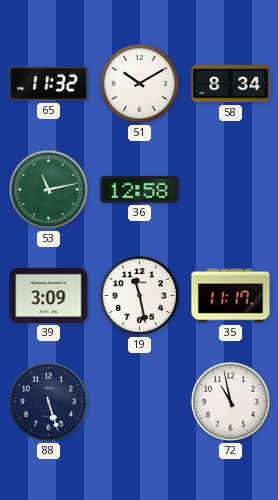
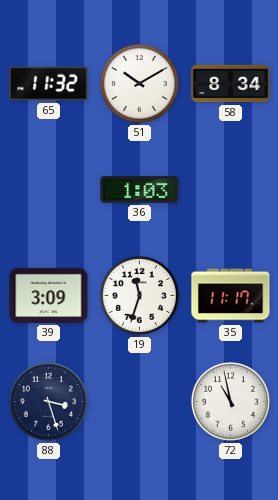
53: 11:13 -> none
36: 12:58 -> 1:03
19: 11:28 -> 11:33
88: 5:27 -> 3:27
